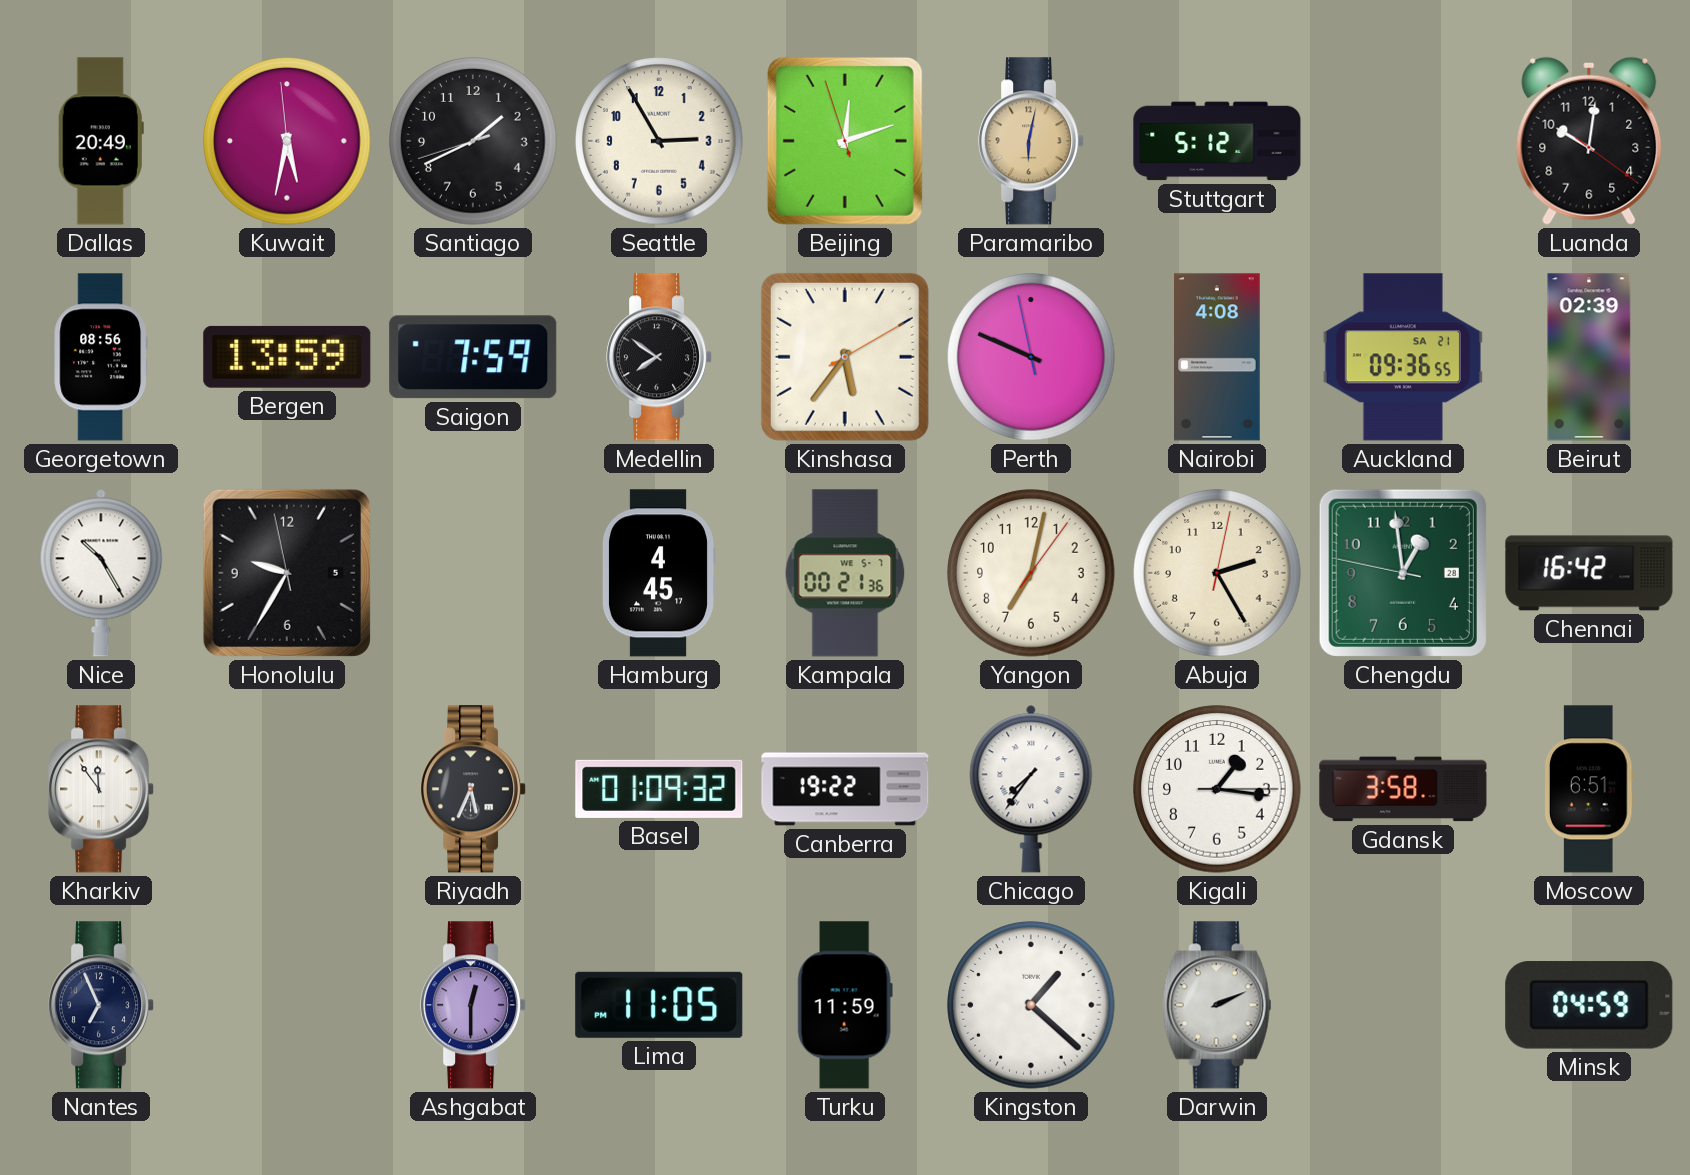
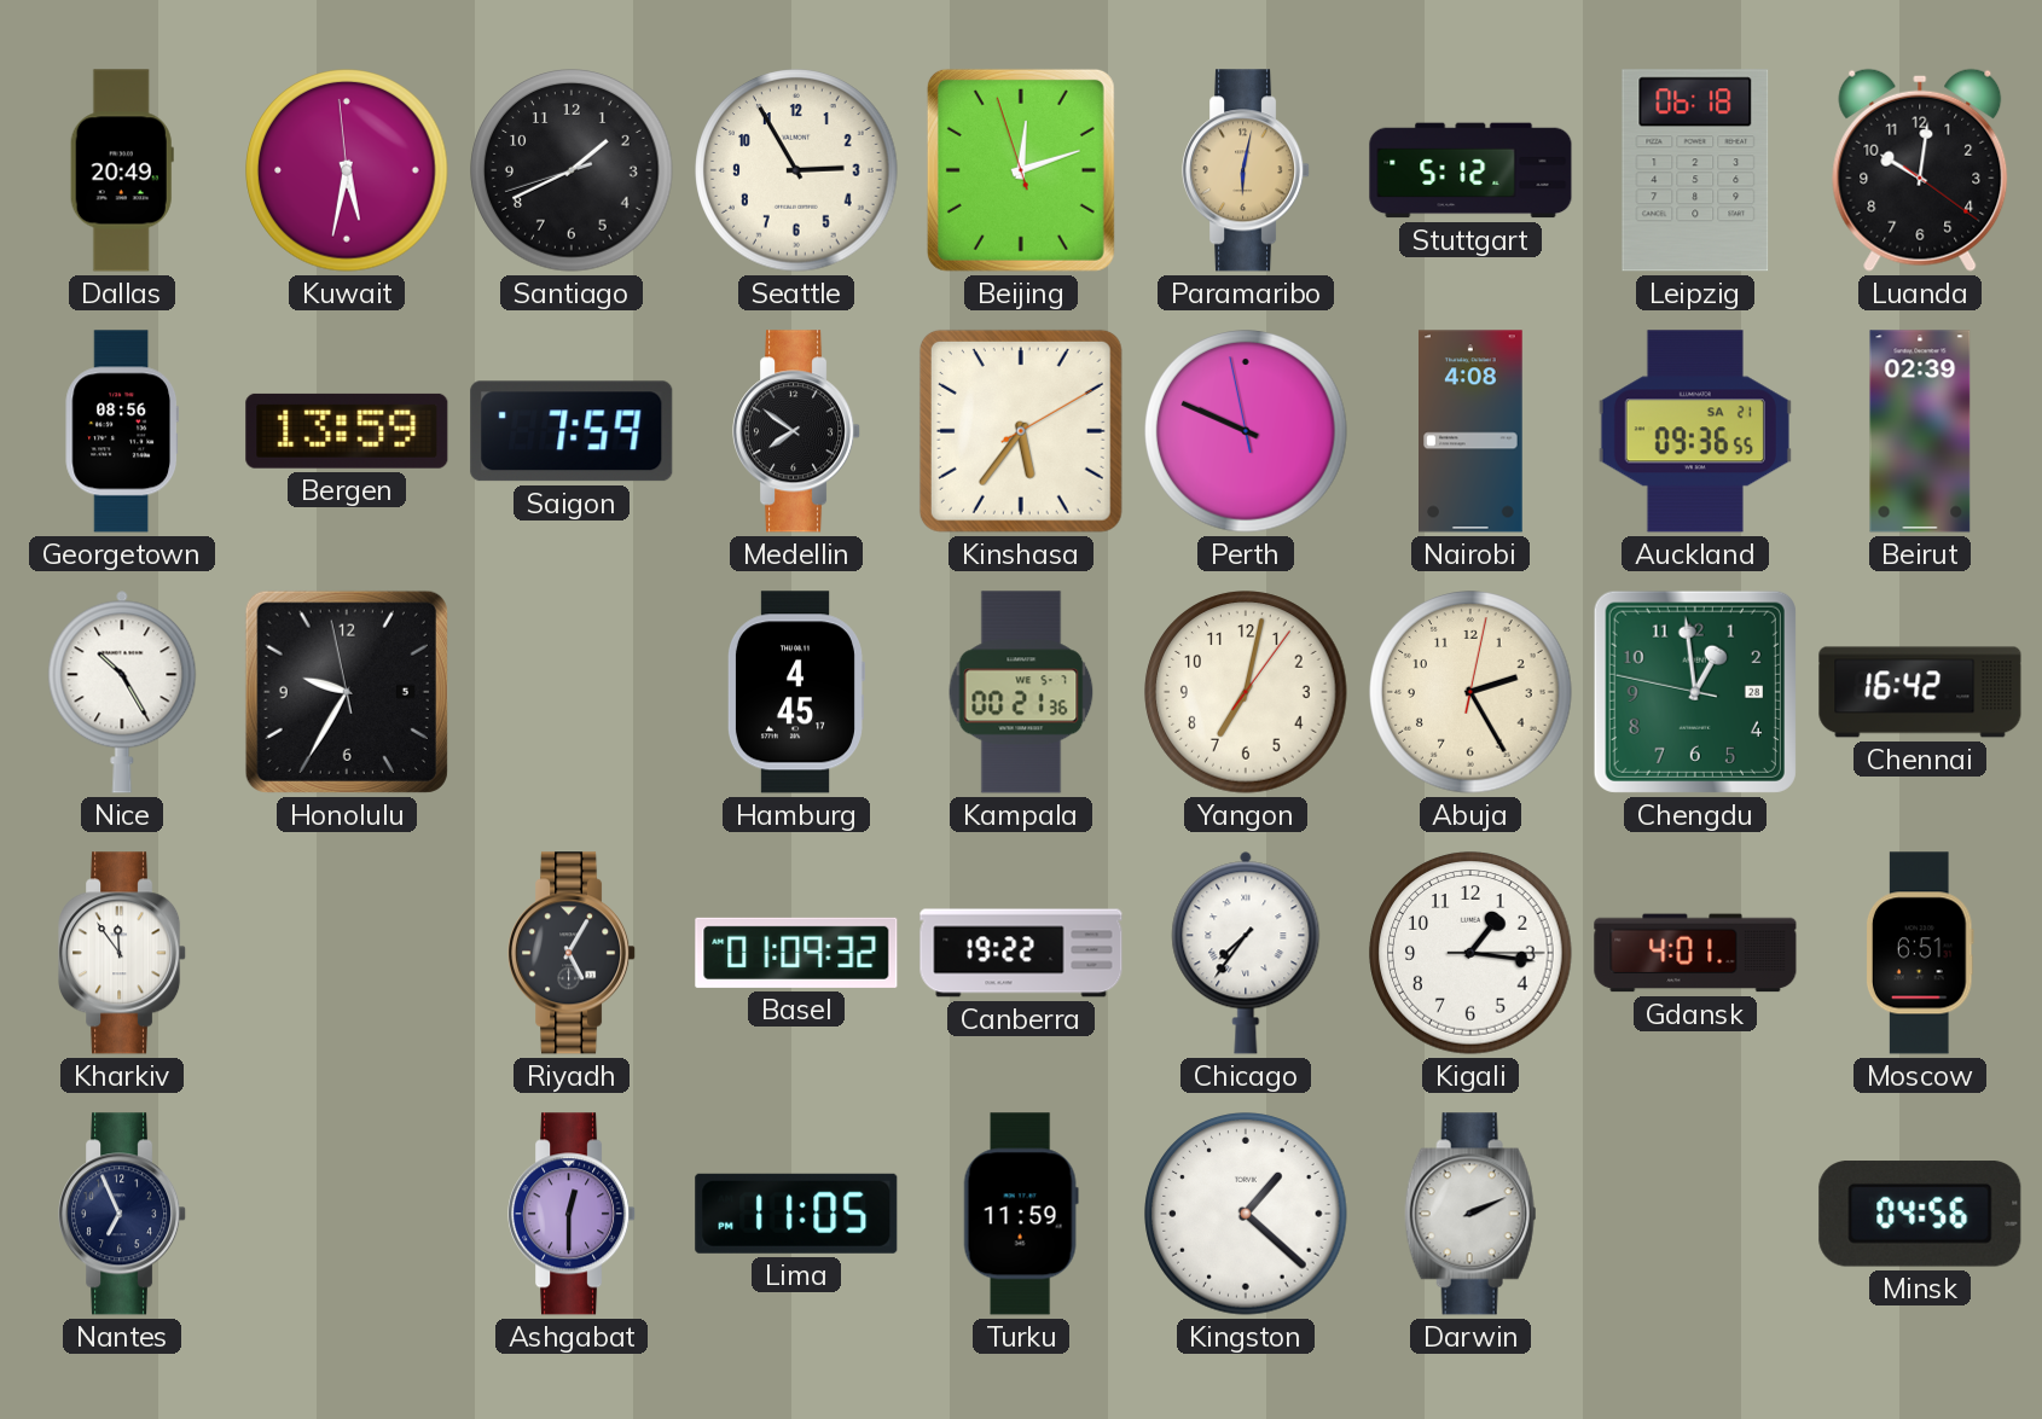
Leipzig: none -> 06:18
Riyadh: 5:34 -> 5:05
Gdansk: 3:58 -> 4:01
Minsk: 04:59 -> 04:56
